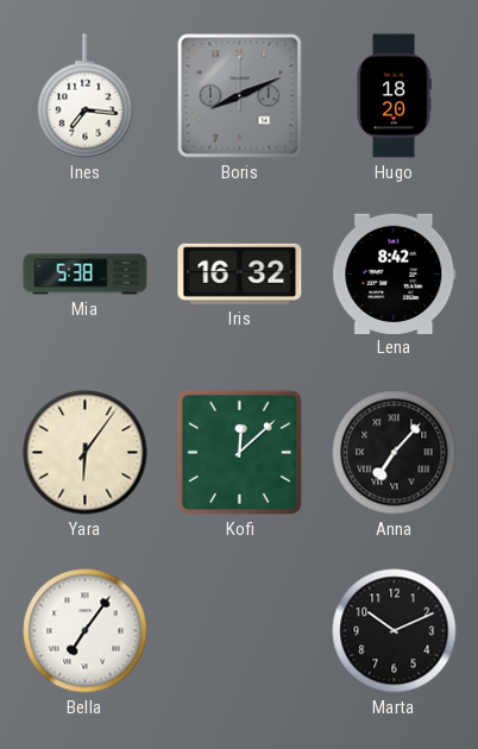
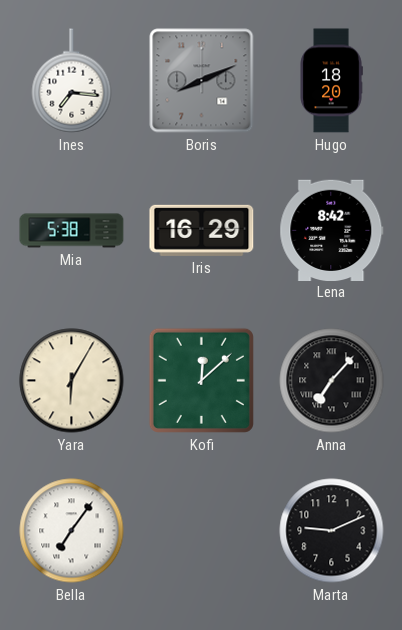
Iris: 16:32 -> 16:29
Yara: 6:06 -> 6:05
Marta: 10:11 -> 9:11
